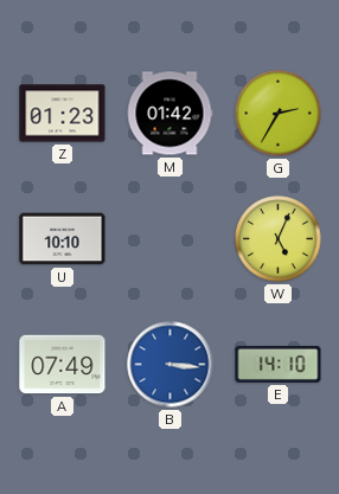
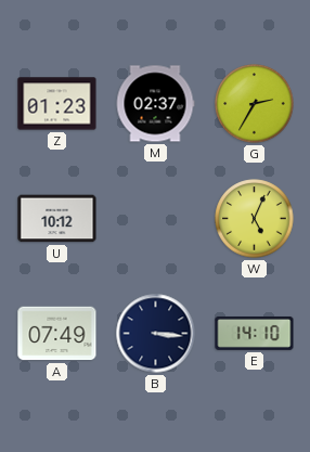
M: 01:42 -> 02:37
U: 10:10 -> 10:12
B dial: blue -> navy
